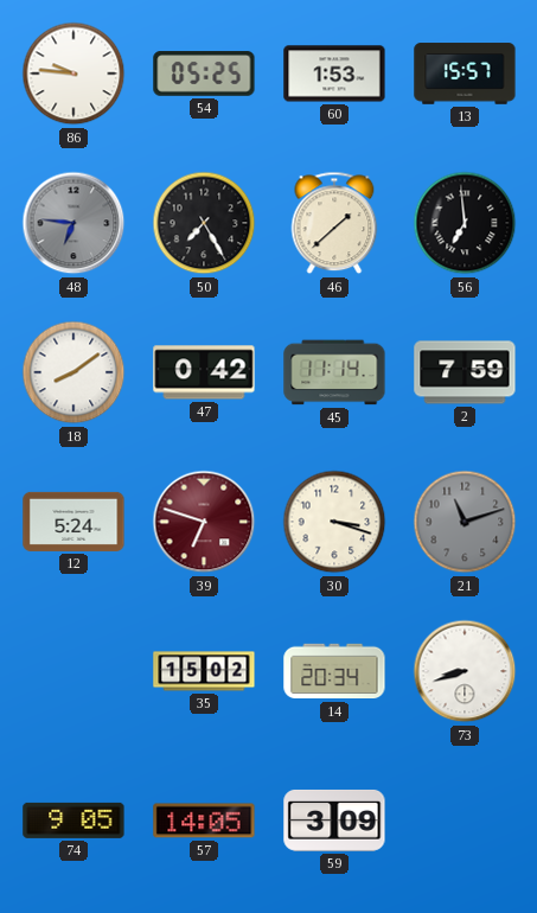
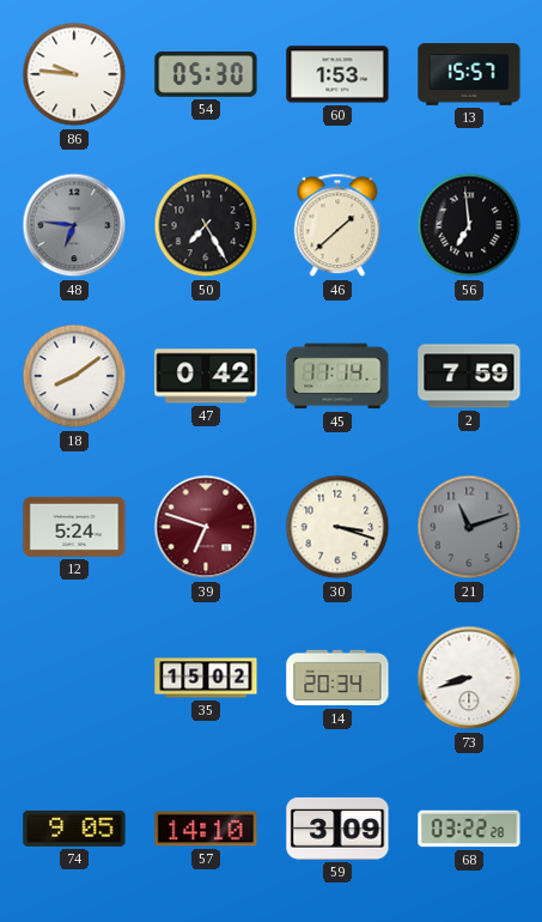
54: 05:25 -> 05:30
57: 14:05 -> 14:10
68: none -> 03:22
